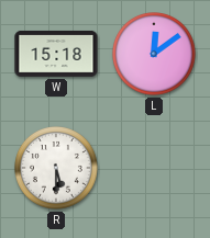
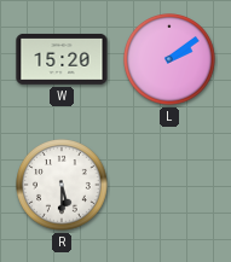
W: 15:18 -> 15:20
L: 12:09 -> 2:09
